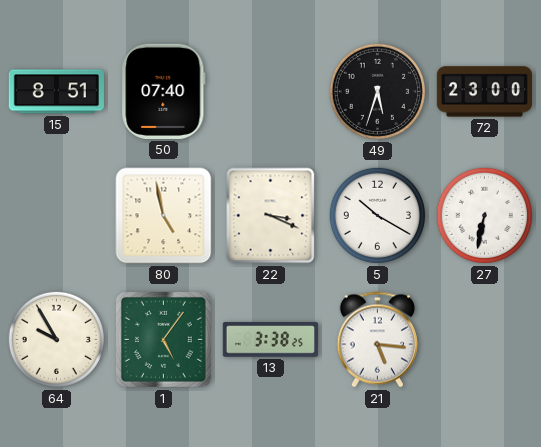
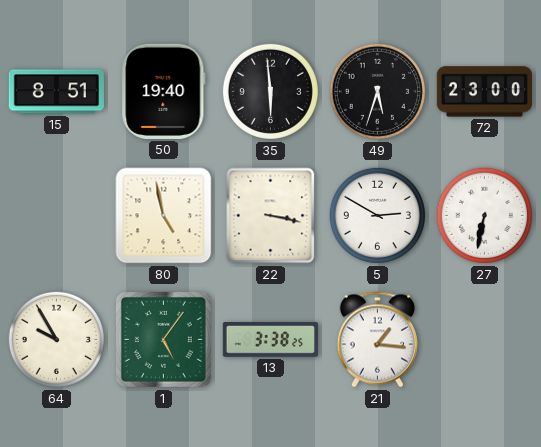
50: 07:40 -> 19:40
35: none -> 5:59
22: 3:19 -> 3:17
5: 10:20 -> 2:50
21: 5:16 -> 1:16
